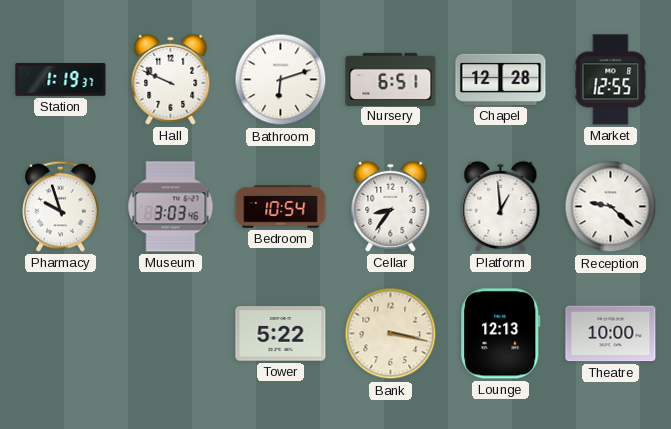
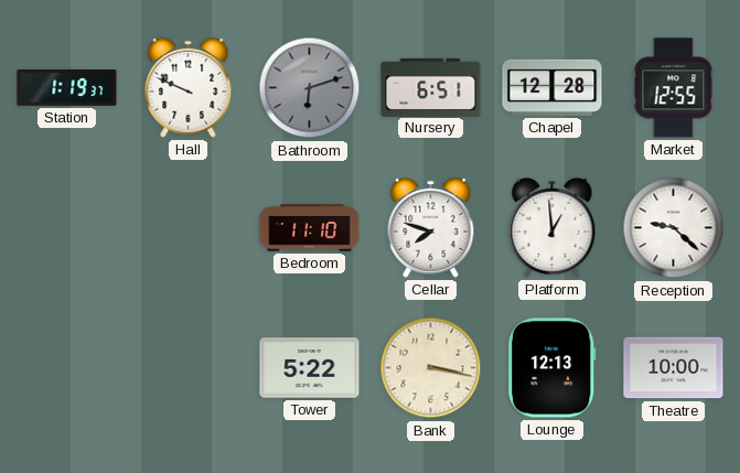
Bathroom dial: white -> grey
Pharmacy: 9:57 -> none
Museum: 3:03 -> none
Bedroom: 10:54 -> 11:10
Cellar: 8:36 -> 7:48
